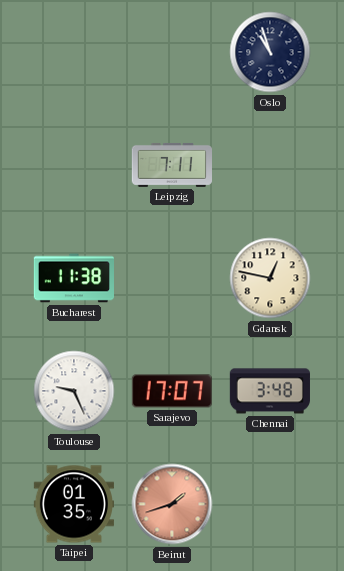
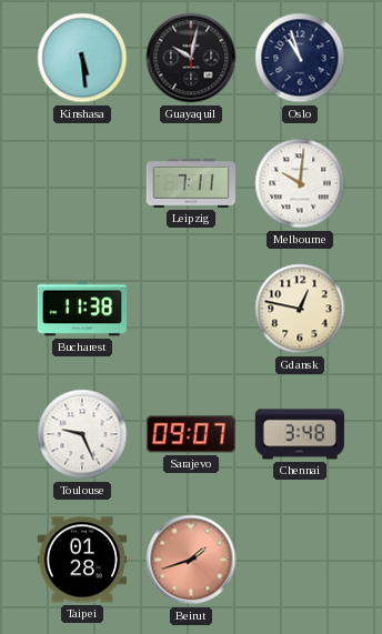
Kinshasa: none -> 5:29
Guayaquil: none -> 10:02
Melbourne: none -> 10:01
Sarajevo: 17:07 -> 09:07
Taipei: 01:35 -> 01:28
